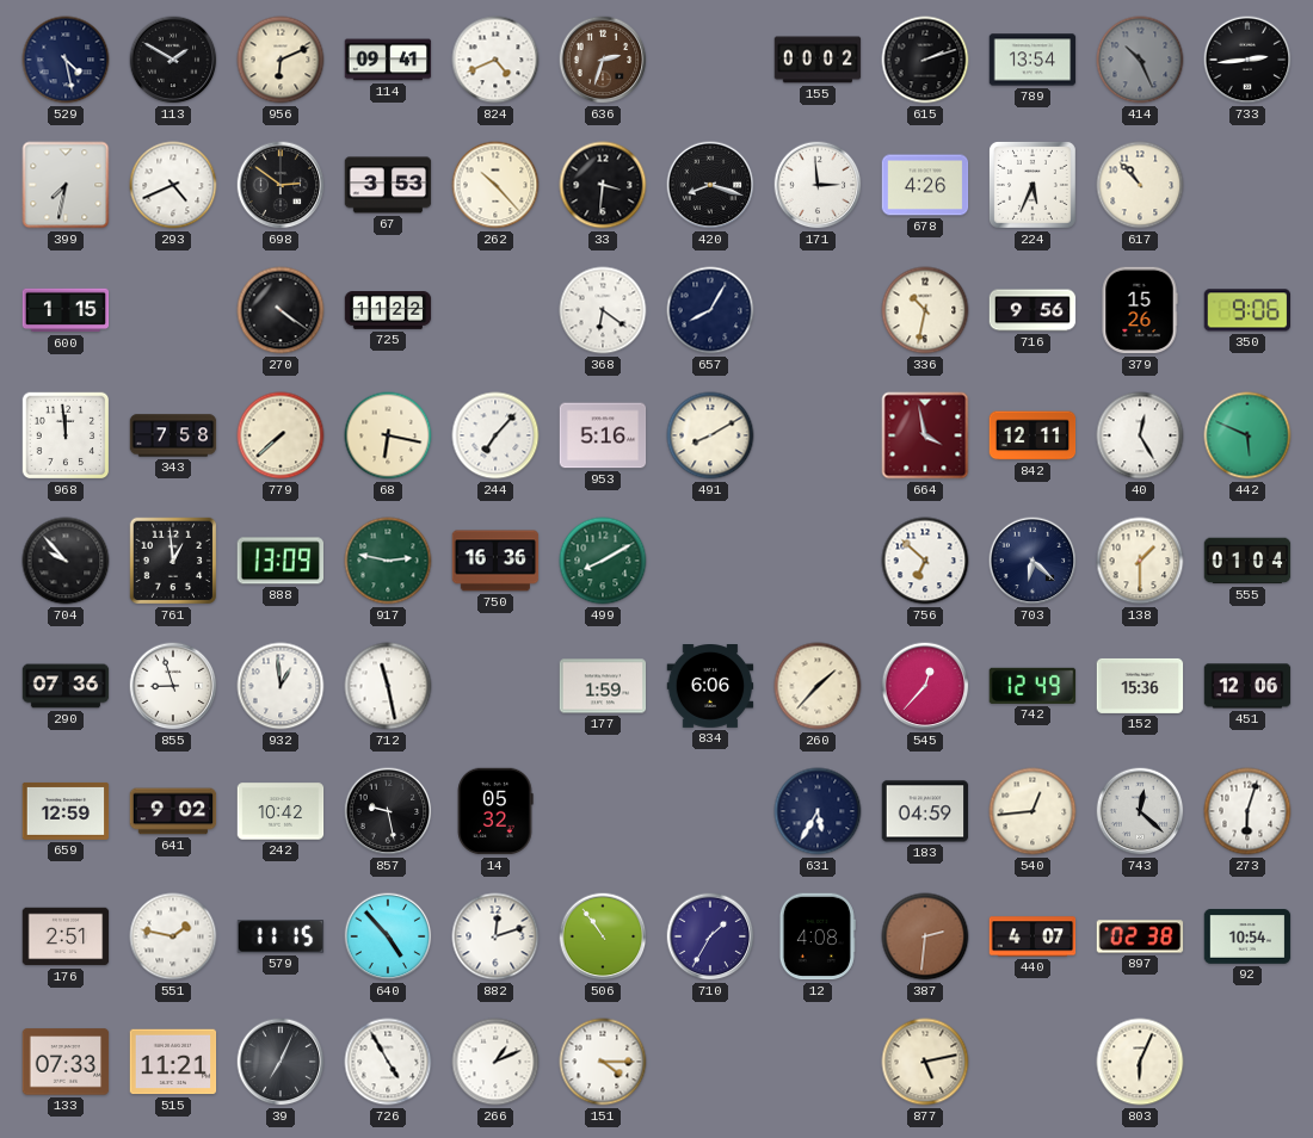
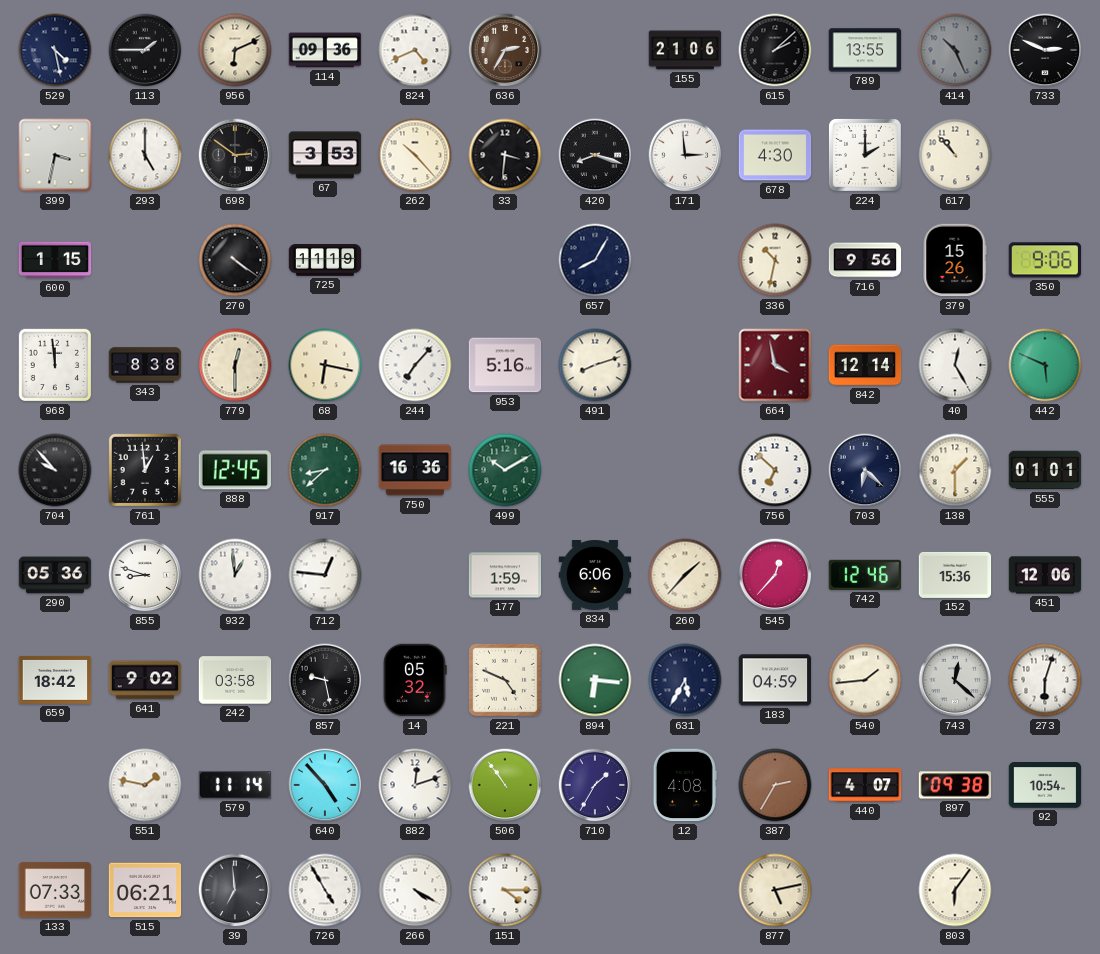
113: 1:50 -> 1:45
114: 09:41 -> 09:36
636: 2:33 -> 2:35
155: 00:02 -> 21:06
615: 2:12 -> 2:08
789: 13:54 -> 13:55
733: 2:44 -> 2:49
399: 7:32 -> 3:32
293: 4:41 -> 5:00
678: 4:26 -> 4:30
224: 5:34 -> 2:00
725: 11:22 -> 11:19
368: 6:21 -> none
343: 7:58 -> 8:38
779: 7:38 -> 12:30
491: 8:10 -> 8:12
842: 12:11 -> 12:14
888: 13:09 -> 12:45
917: 2:47 -> 8:38
499: 8:10 -> 10:10
555: 01:04 -> 01:01
290: 07:36 -> 05:36
855: 8:57 -> 8:48
712: 11:28 -> 12:46
742: 12:49 -> 12:46
659: 12:59 -> 18:42
242: 10:42 -> 03:58
221: none -> 4:49
894: none -> 6:16
540: 12:44 -> 1:44
176: 2:51 -> none
579: 11:15 -> 11:14
387: 2:31 -> 2:35
897: 02:38 -> 09:38
515: 11:21 -> 06:21
39: 7:04 -> 6:59
266: 1:11 -> 4:20
803: 6:04 -> 6:06
